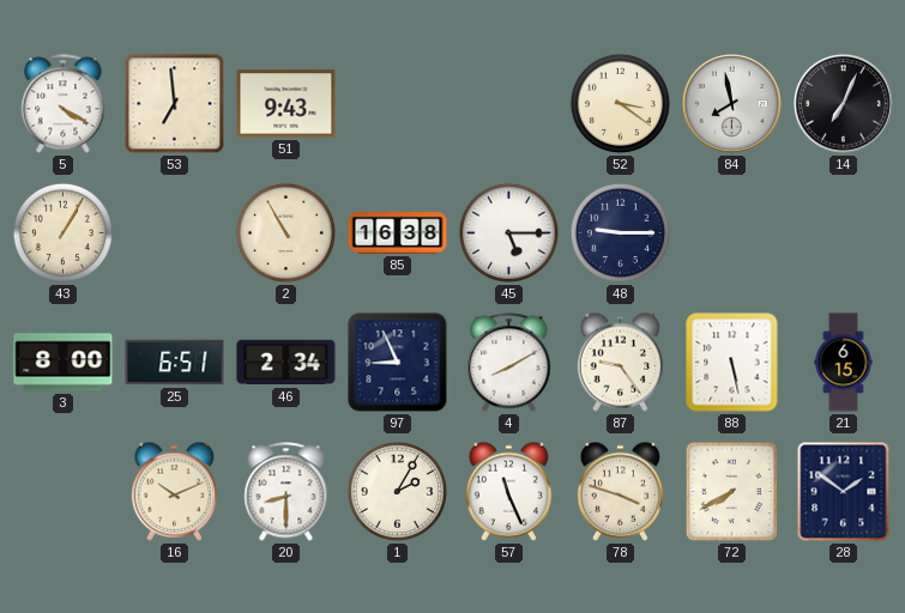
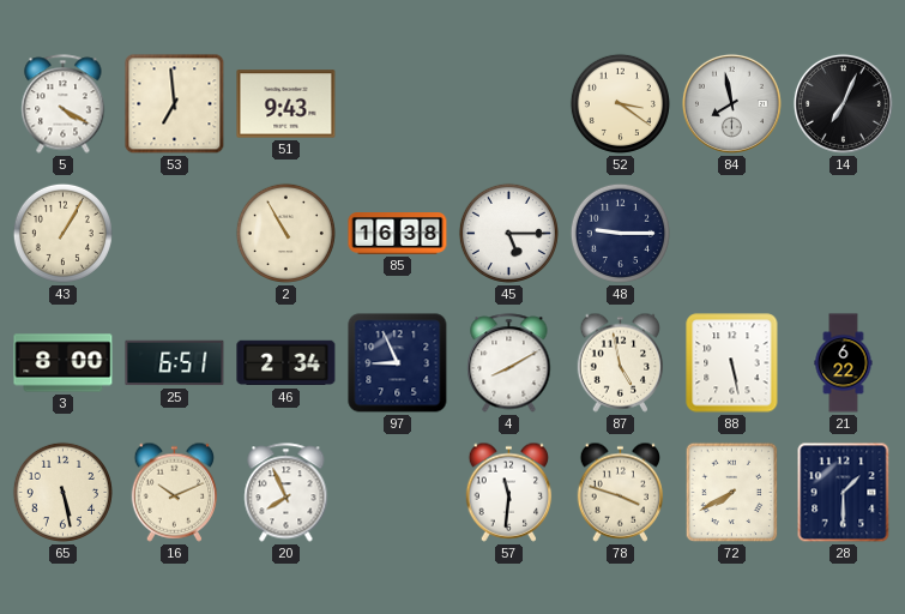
87: 9:24 -> 4:58
21: 6:15 -> 6:22
65: none -> 5:28
20: 8:30 -> 7:56
1: 2:05 -> none
57: 11:26 -> 11:31
28: 1:51 -> 1:30
